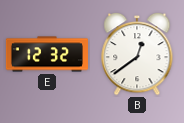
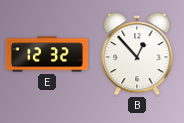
B: 12:39 -> 12:53
